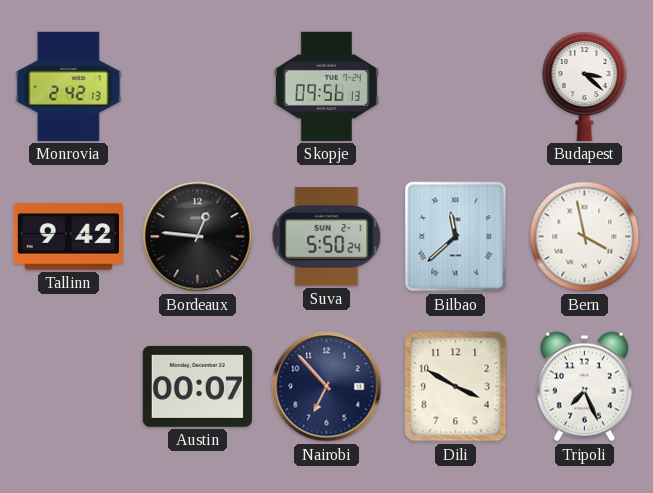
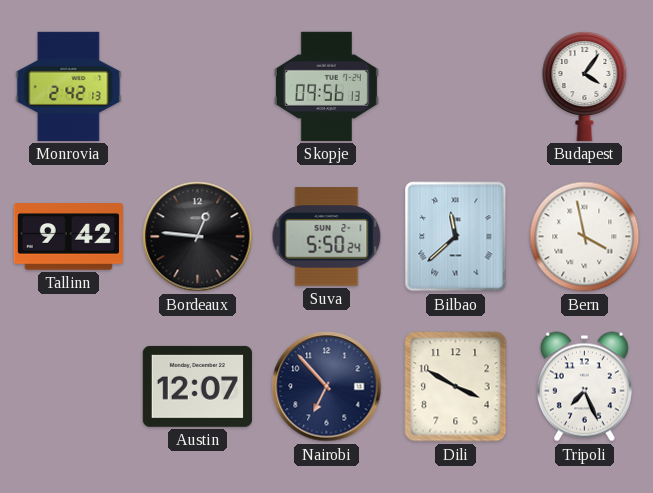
Budapest: 3:22 -> 4:06
Austin: 00:07 -> 12:07
